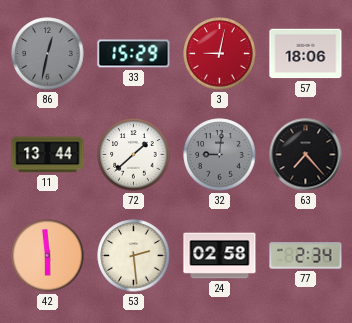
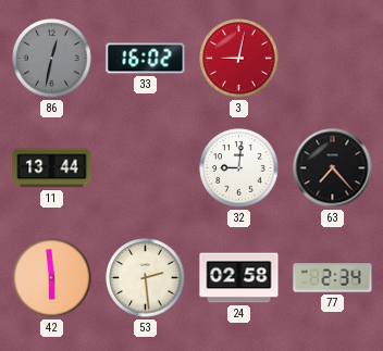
33: 15:29 -> 16:02
57: 18:06 -> none
72: 1:38 -> none
32 dial: grey -> white
